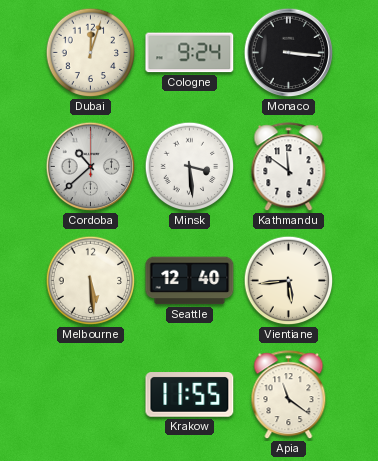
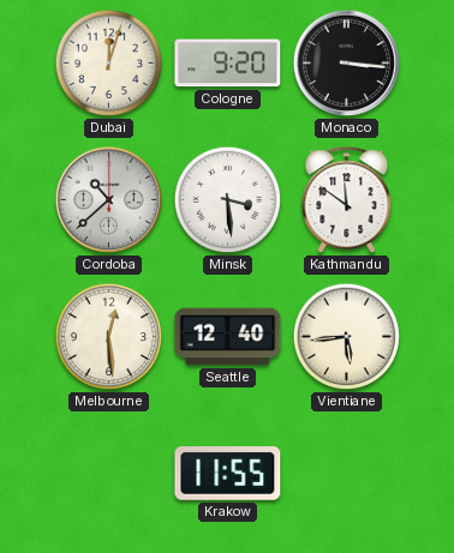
Cologne: 9:24 -> 9:20
Melbourne: 5:29 -> 12:29
Apia: 11:21 -> none
